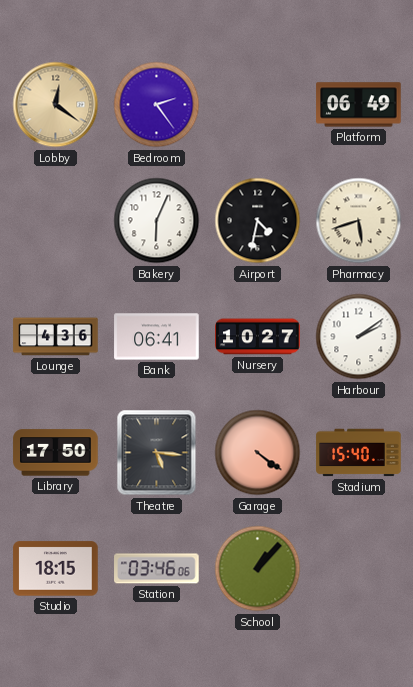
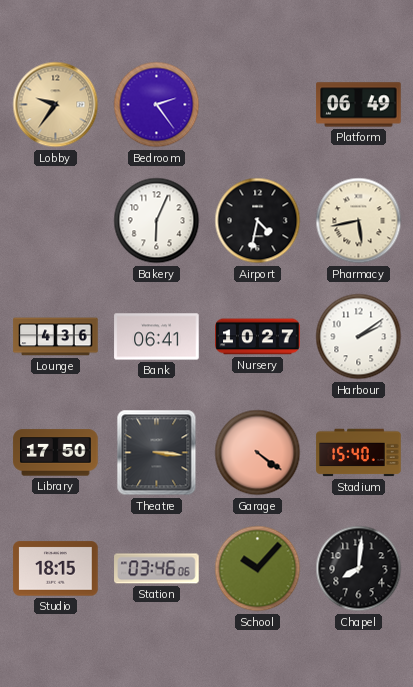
Lobby: 12:21 -> 9:36
Pharmacy: 5:42 -> 5:43
Theatre: 5:16 -> 3:16
School: 1:07 -> 10:07
Chapel: none -> 8:01
